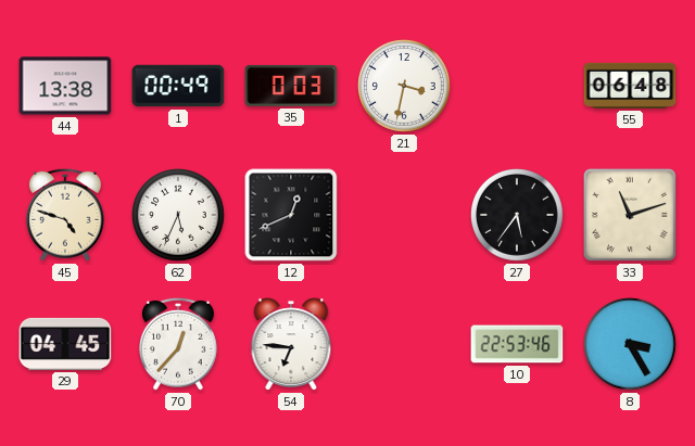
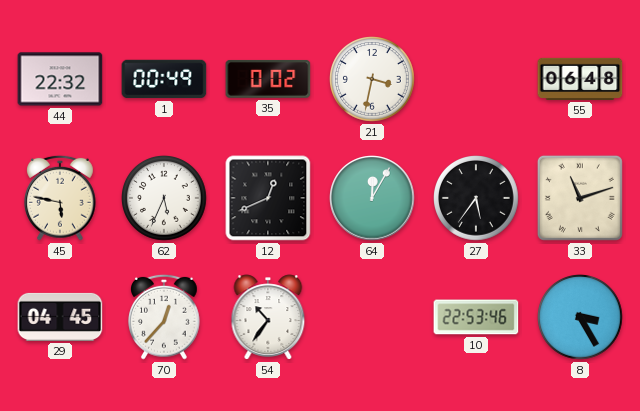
44: 13:38 -> 22:32
35: 0:03 -> 0:02
45: 4:48 -> 5:47
64: none -> 12:05
54: 6:46 -> 10:36
